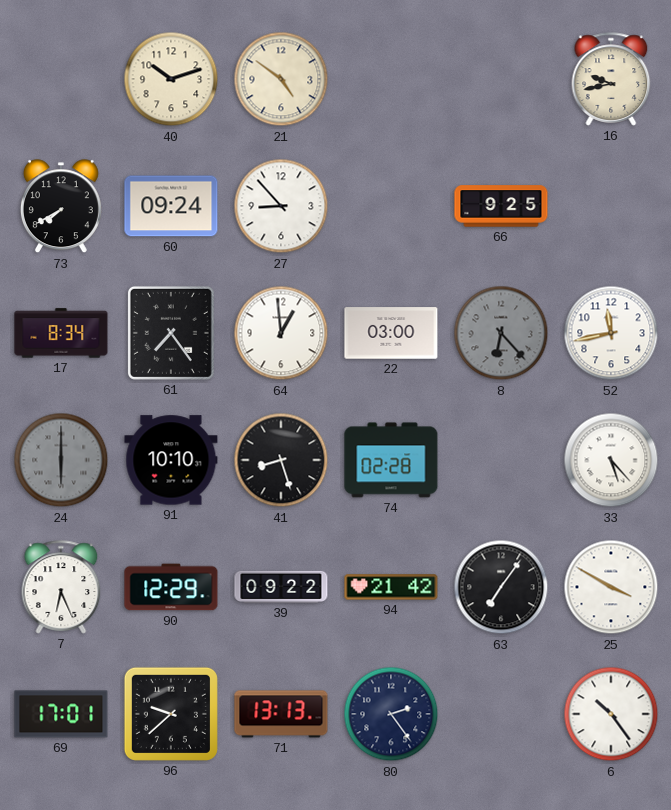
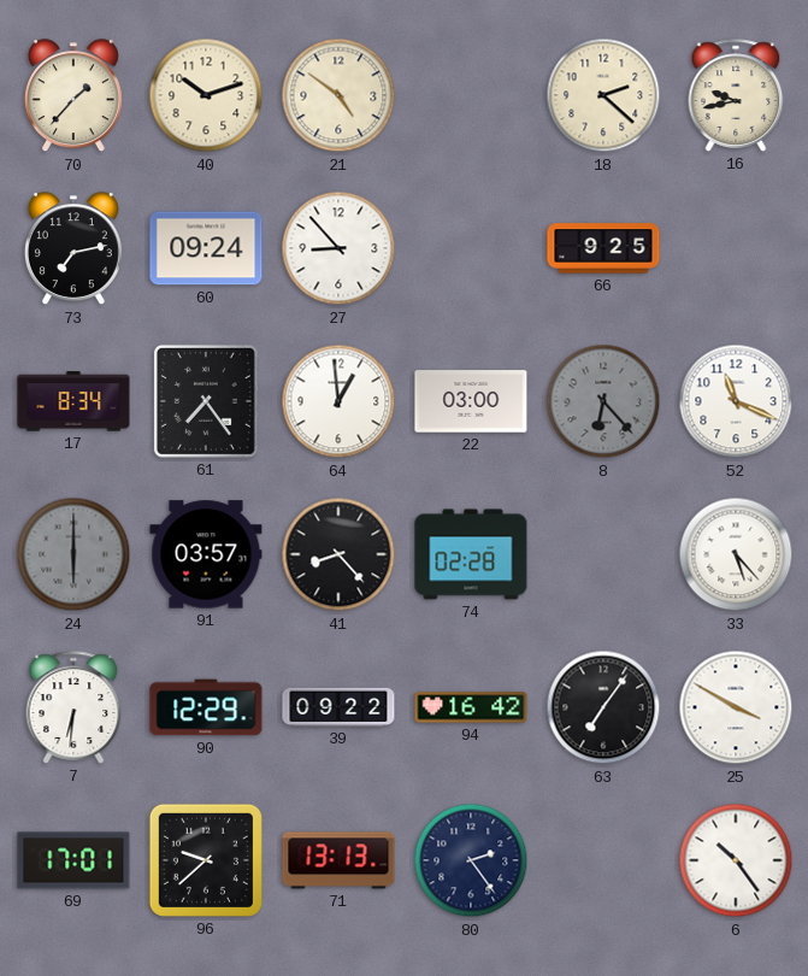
70: none -> 1:37
18: none -> 2:22
73: 7:40 -> 7:13
52: 11:43 -> 11:19
91: 10:10 -> 03:57
41: 8:27 -> 8:23
7: 6:26 -> 6:31
94: 21:42 -> 16:42
